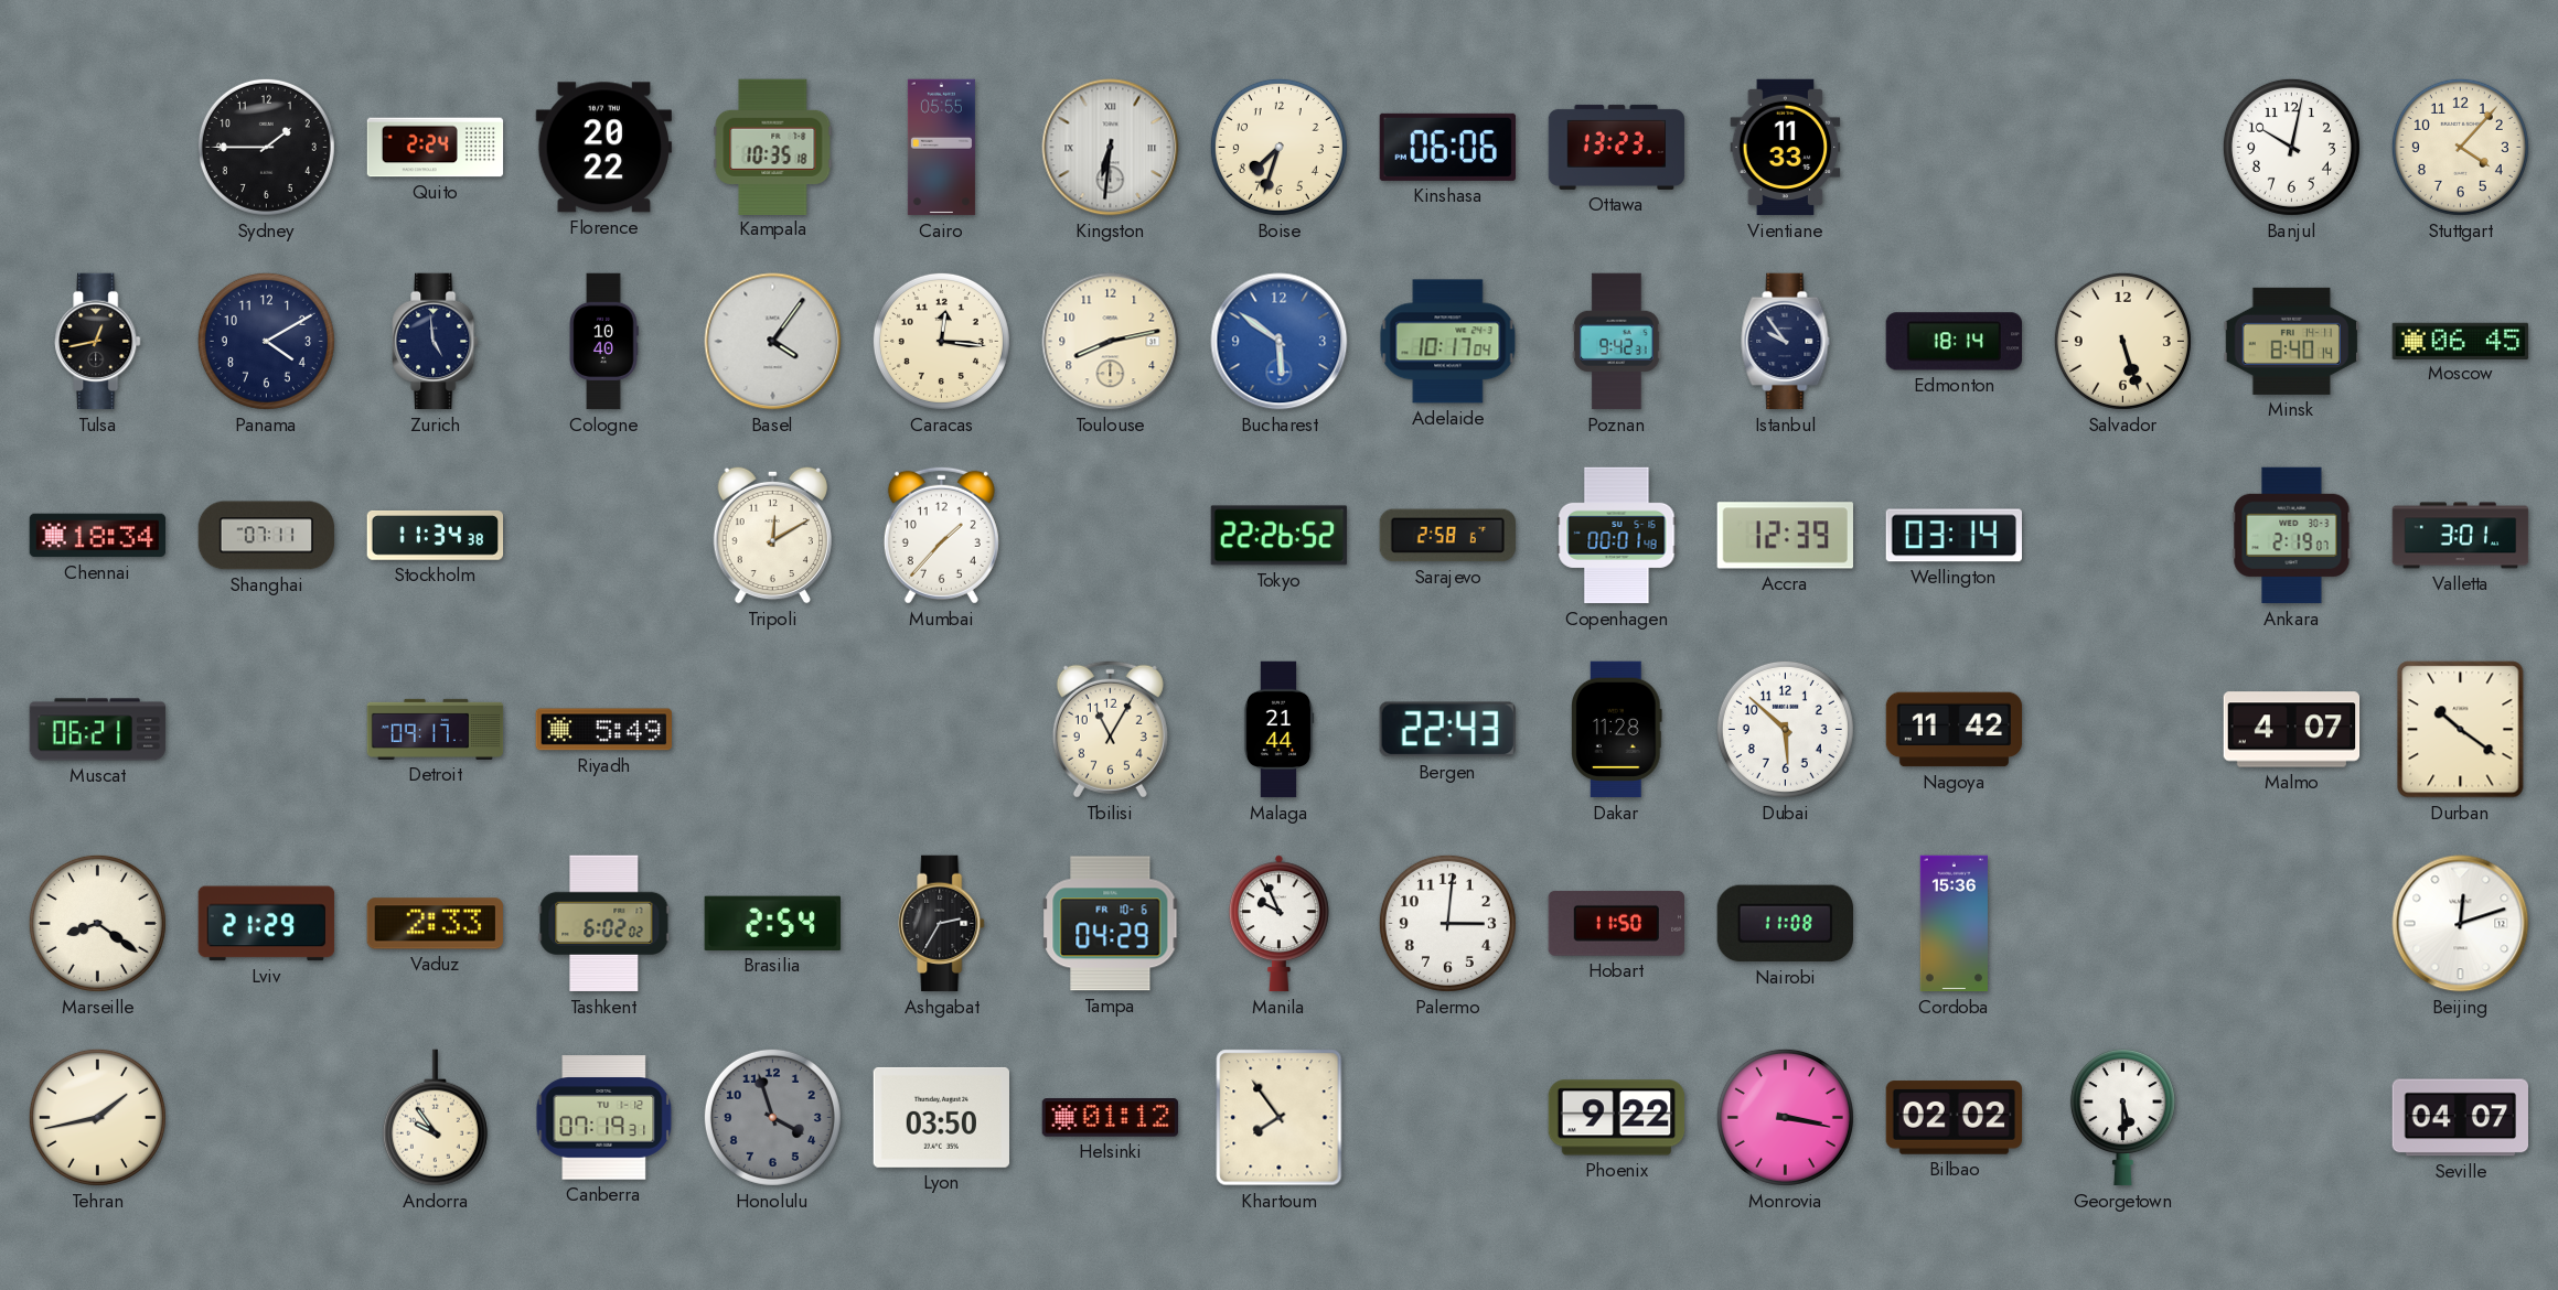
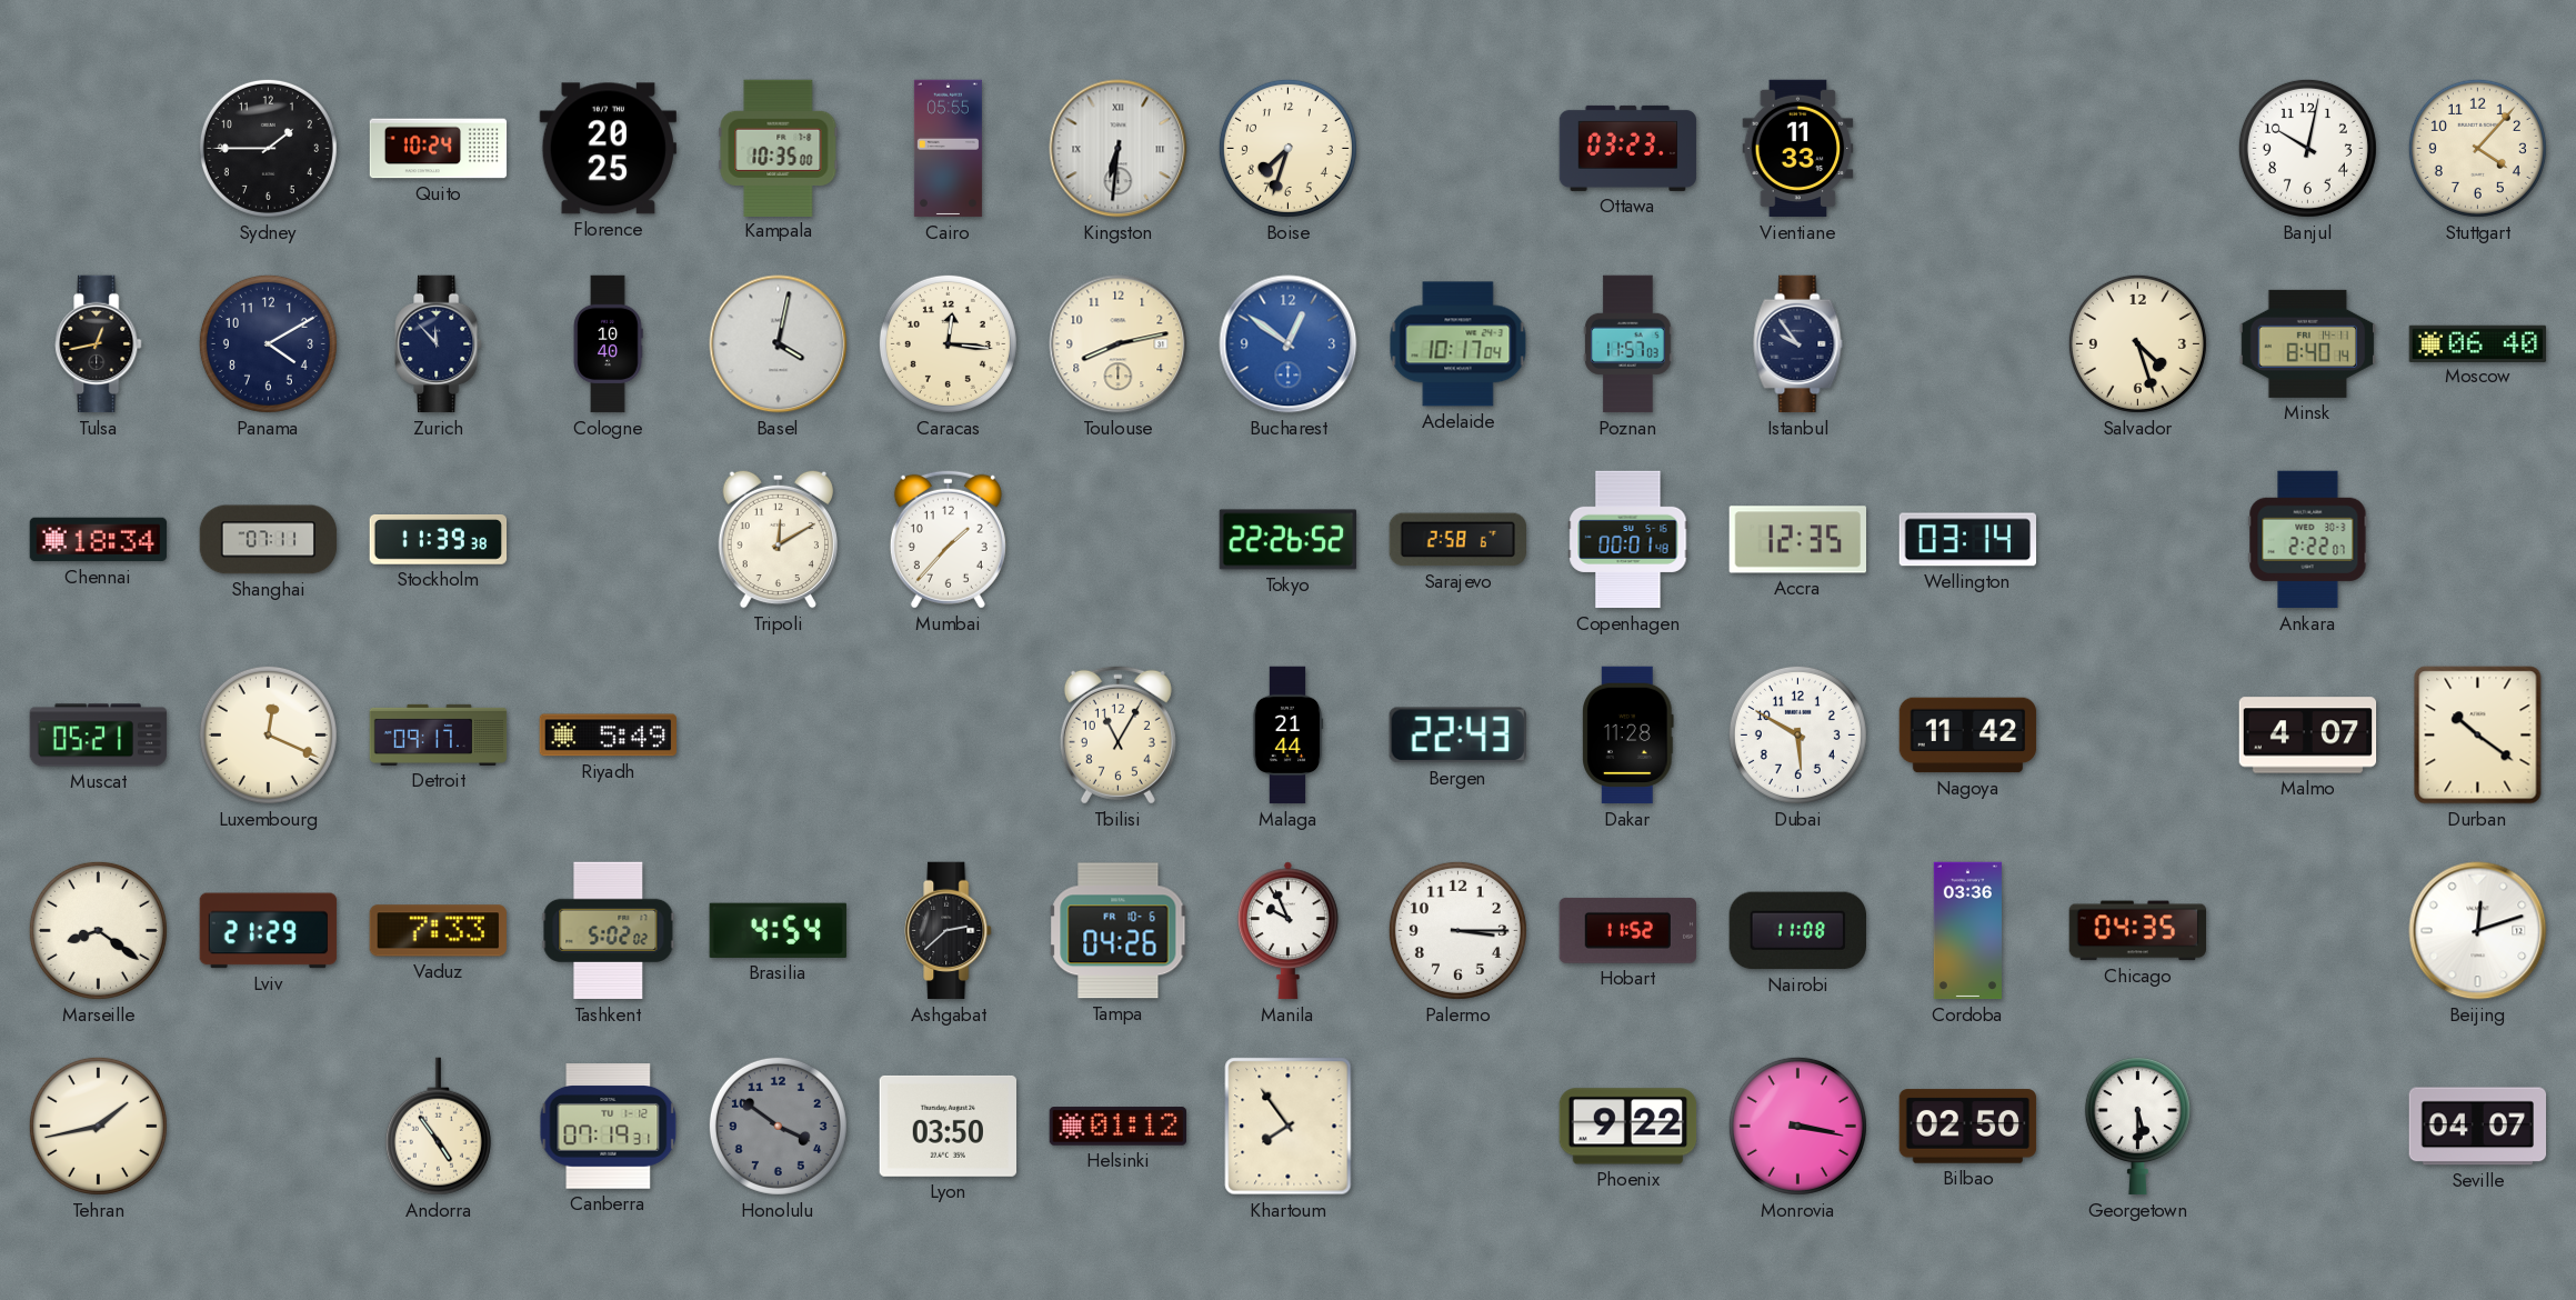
Quito: 2:24 -> 10:24
Florence: 20:22 -> 20:25
Kampala: 10:35:18 -> 10:35:00
Kinshasa: 06:06 -> none
Ottawa: 13:23 -> 03:23
Zurich: 4:59 -> 11:53
Basel: 4:06 -> 4:02
Bucharest: 5:51 -> 12:51
Poznan: 9:42 -> 11:57
Edmonton: 18:14 -> none
Salvador: 5:27 -> 4:27
Moscow: 06:45 -> 06:40
Stockholm: 11:34 -> 11:39
Accra: 12:39 -> 12:35
Ankara: 2:19 -> 2:22
Valletta: 3:01 -> none
Muscat: 06:21 -> 05:21
Luxembourg: none -> 12:19
Dubai: 5:52 -> 5:50
Vaduz: 2:33 -> 7:33
Tashkent: 6:02 -> 5:02
Brasilia: 2:54 -> 4:54
Ashgabat: 2:35 -> 2:38
Tampa: 04:29 -> 04:26
Palermo: 3:01 -> 3:15
Hobart: 11:50 -> 11:52
Cordoba: 15:36 -> 03:36
Chicago: none -> 04:35
Andorra: 9:54 -> 4:54
Honolulu: 3:57 -> 3:51
Bilbao: 02:02 -> 02:50
